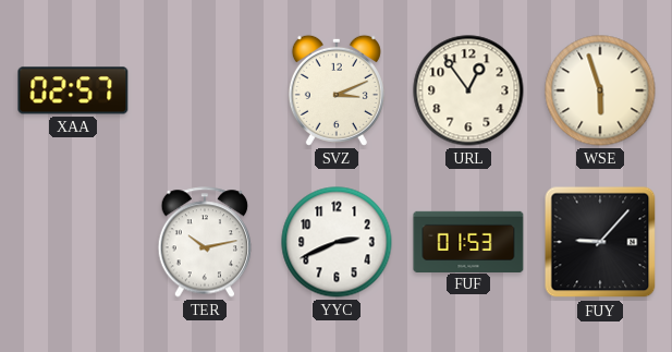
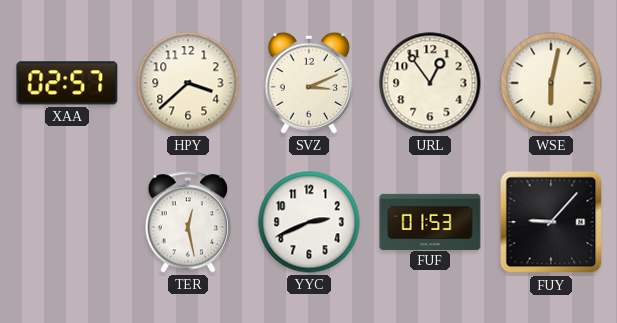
HPY: none -> 3:38
WSE: 5:57 -> 6:02
TER: 10:13 -> 12:28
